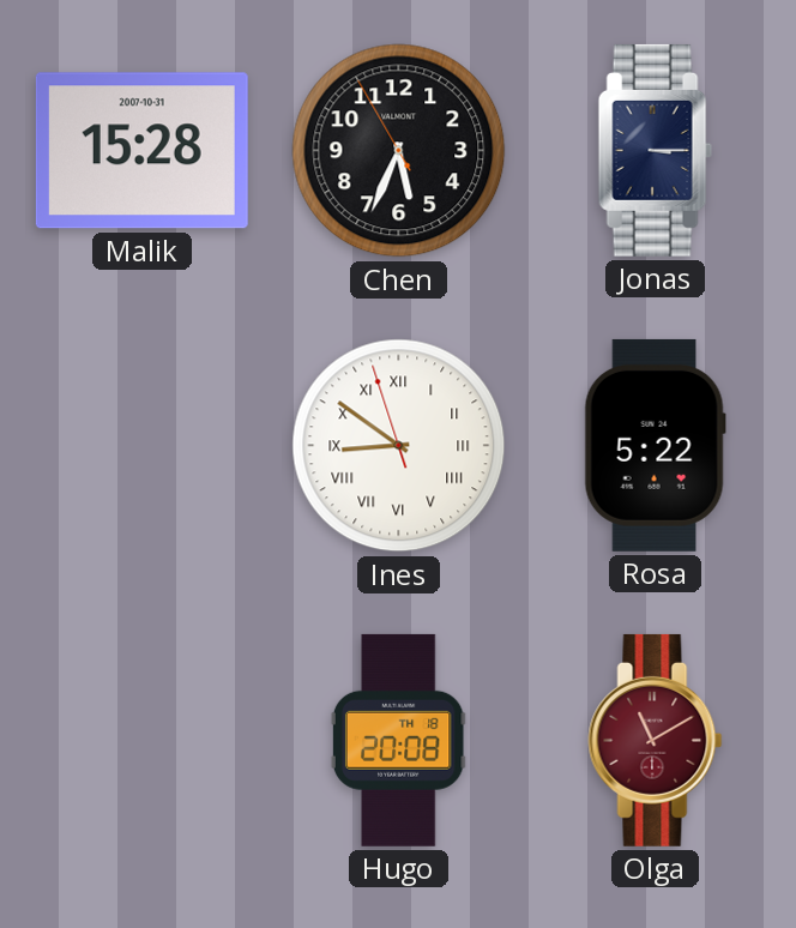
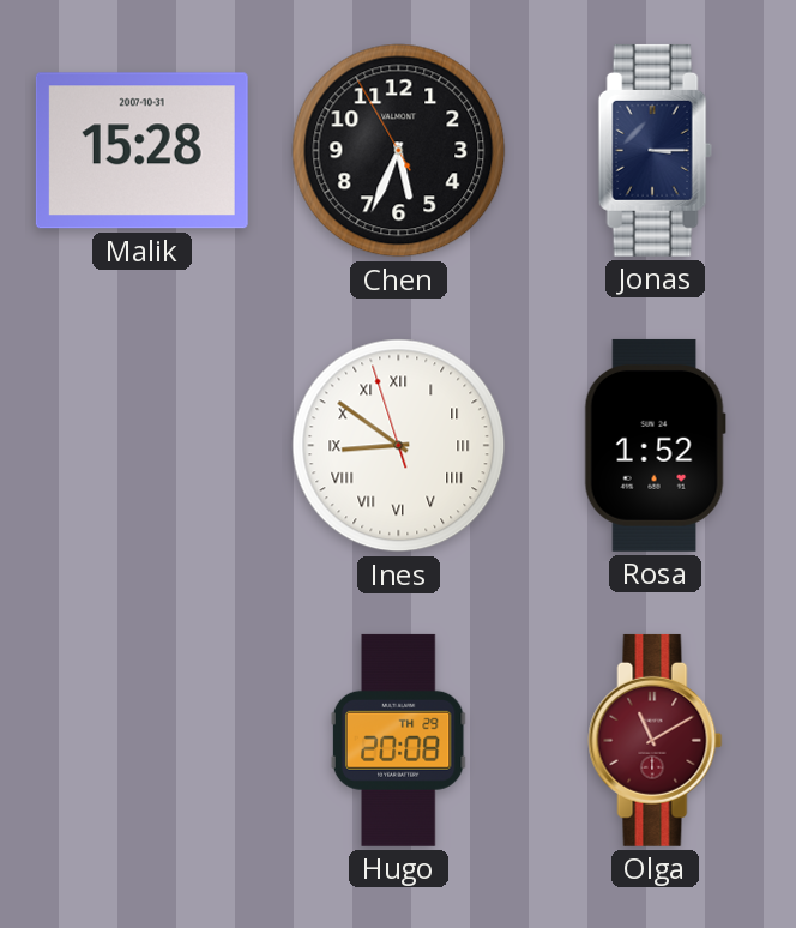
Rosa: 5:22 -> 1:52
Hugo date: TH 18 -> TH 29
